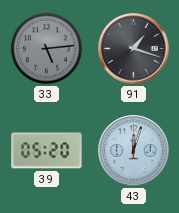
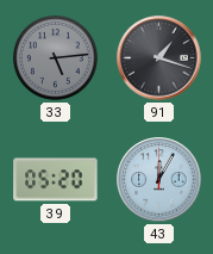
43: 12:03 -> 12:05
